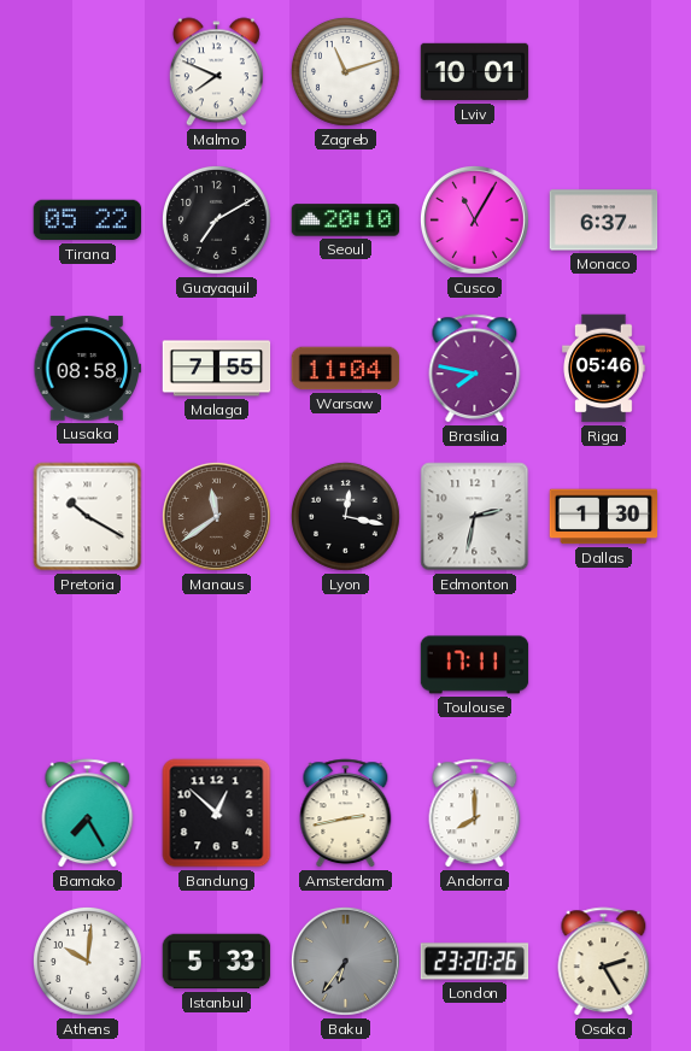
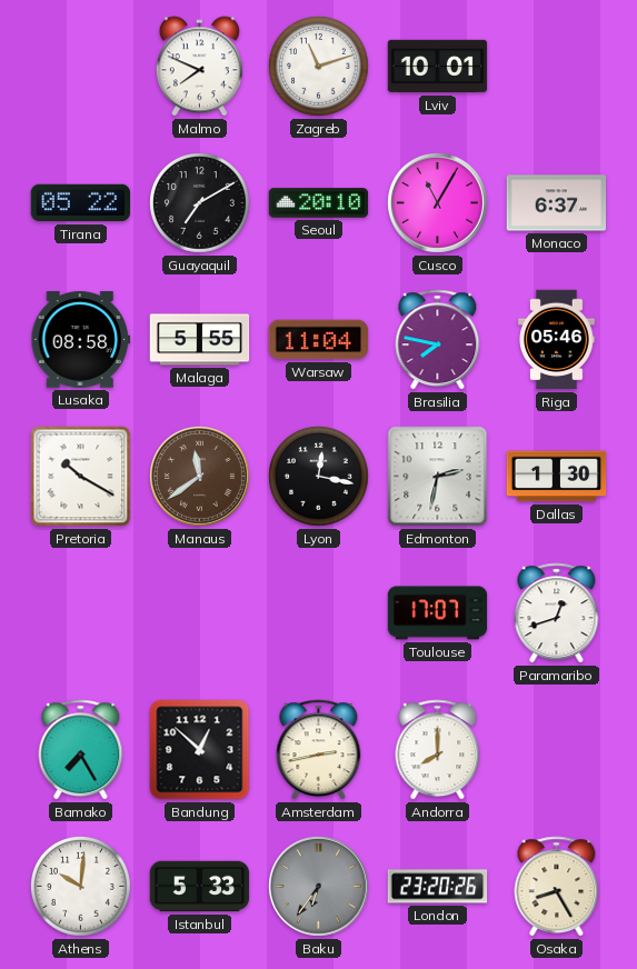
Malaga: 7:55 -> 5:55
Toulouse: 17:11 -> 17:07
Paramaribo: none -> 12:42
Osaka: 2:25 -> 8:25
